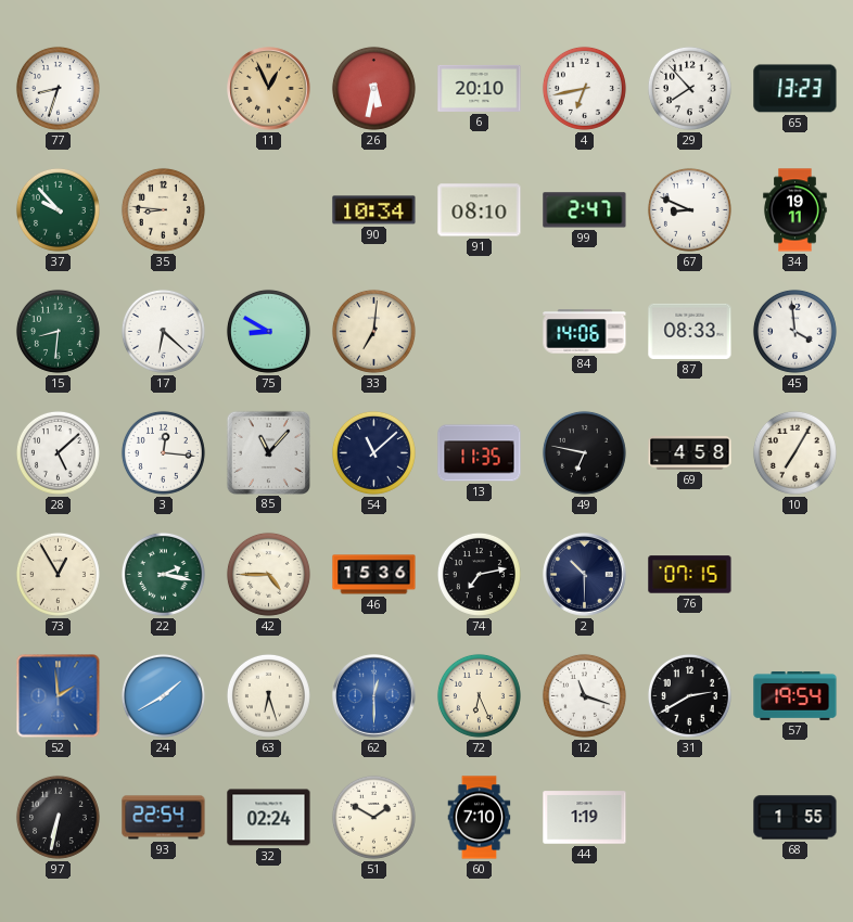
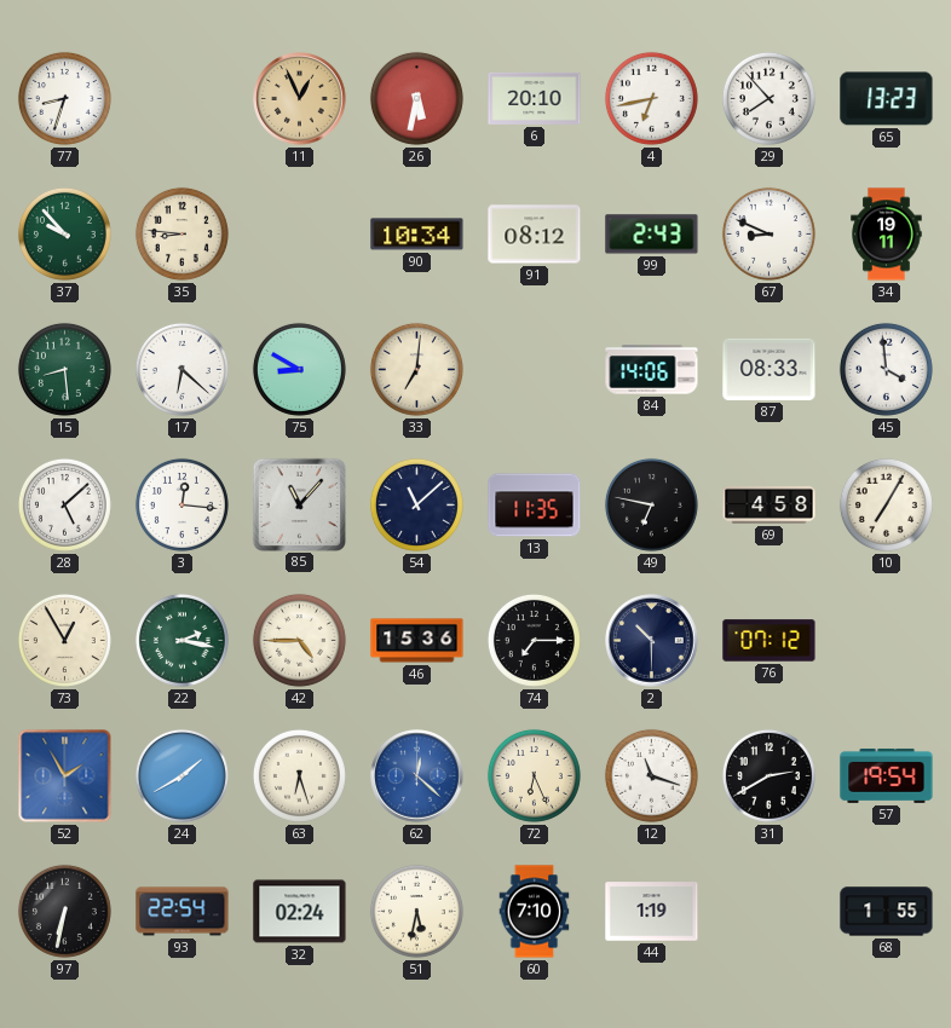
91: 08:10 -> 08:12
99: 2:47 -> 2:43
15: 8:31 -> 8:29
74: 7:13 -> 7:15
76: 07:15 -> 07:12
52: 1:59 -> 1:55
62: 12:30 -> 12:22
51: 1:50 -> 5:32
